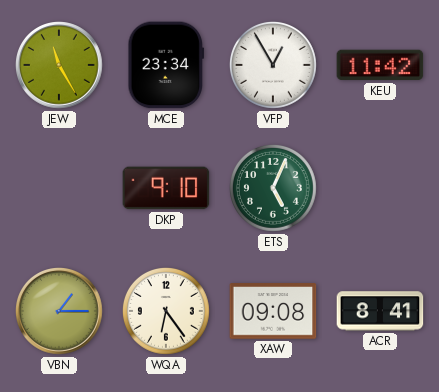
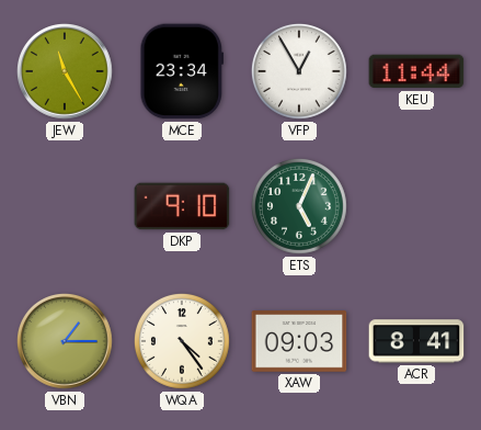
KEU: 11:42 -> 11:44
WQA: 6:24 -> 4:24
XAW: 09:08 -> 09:03
